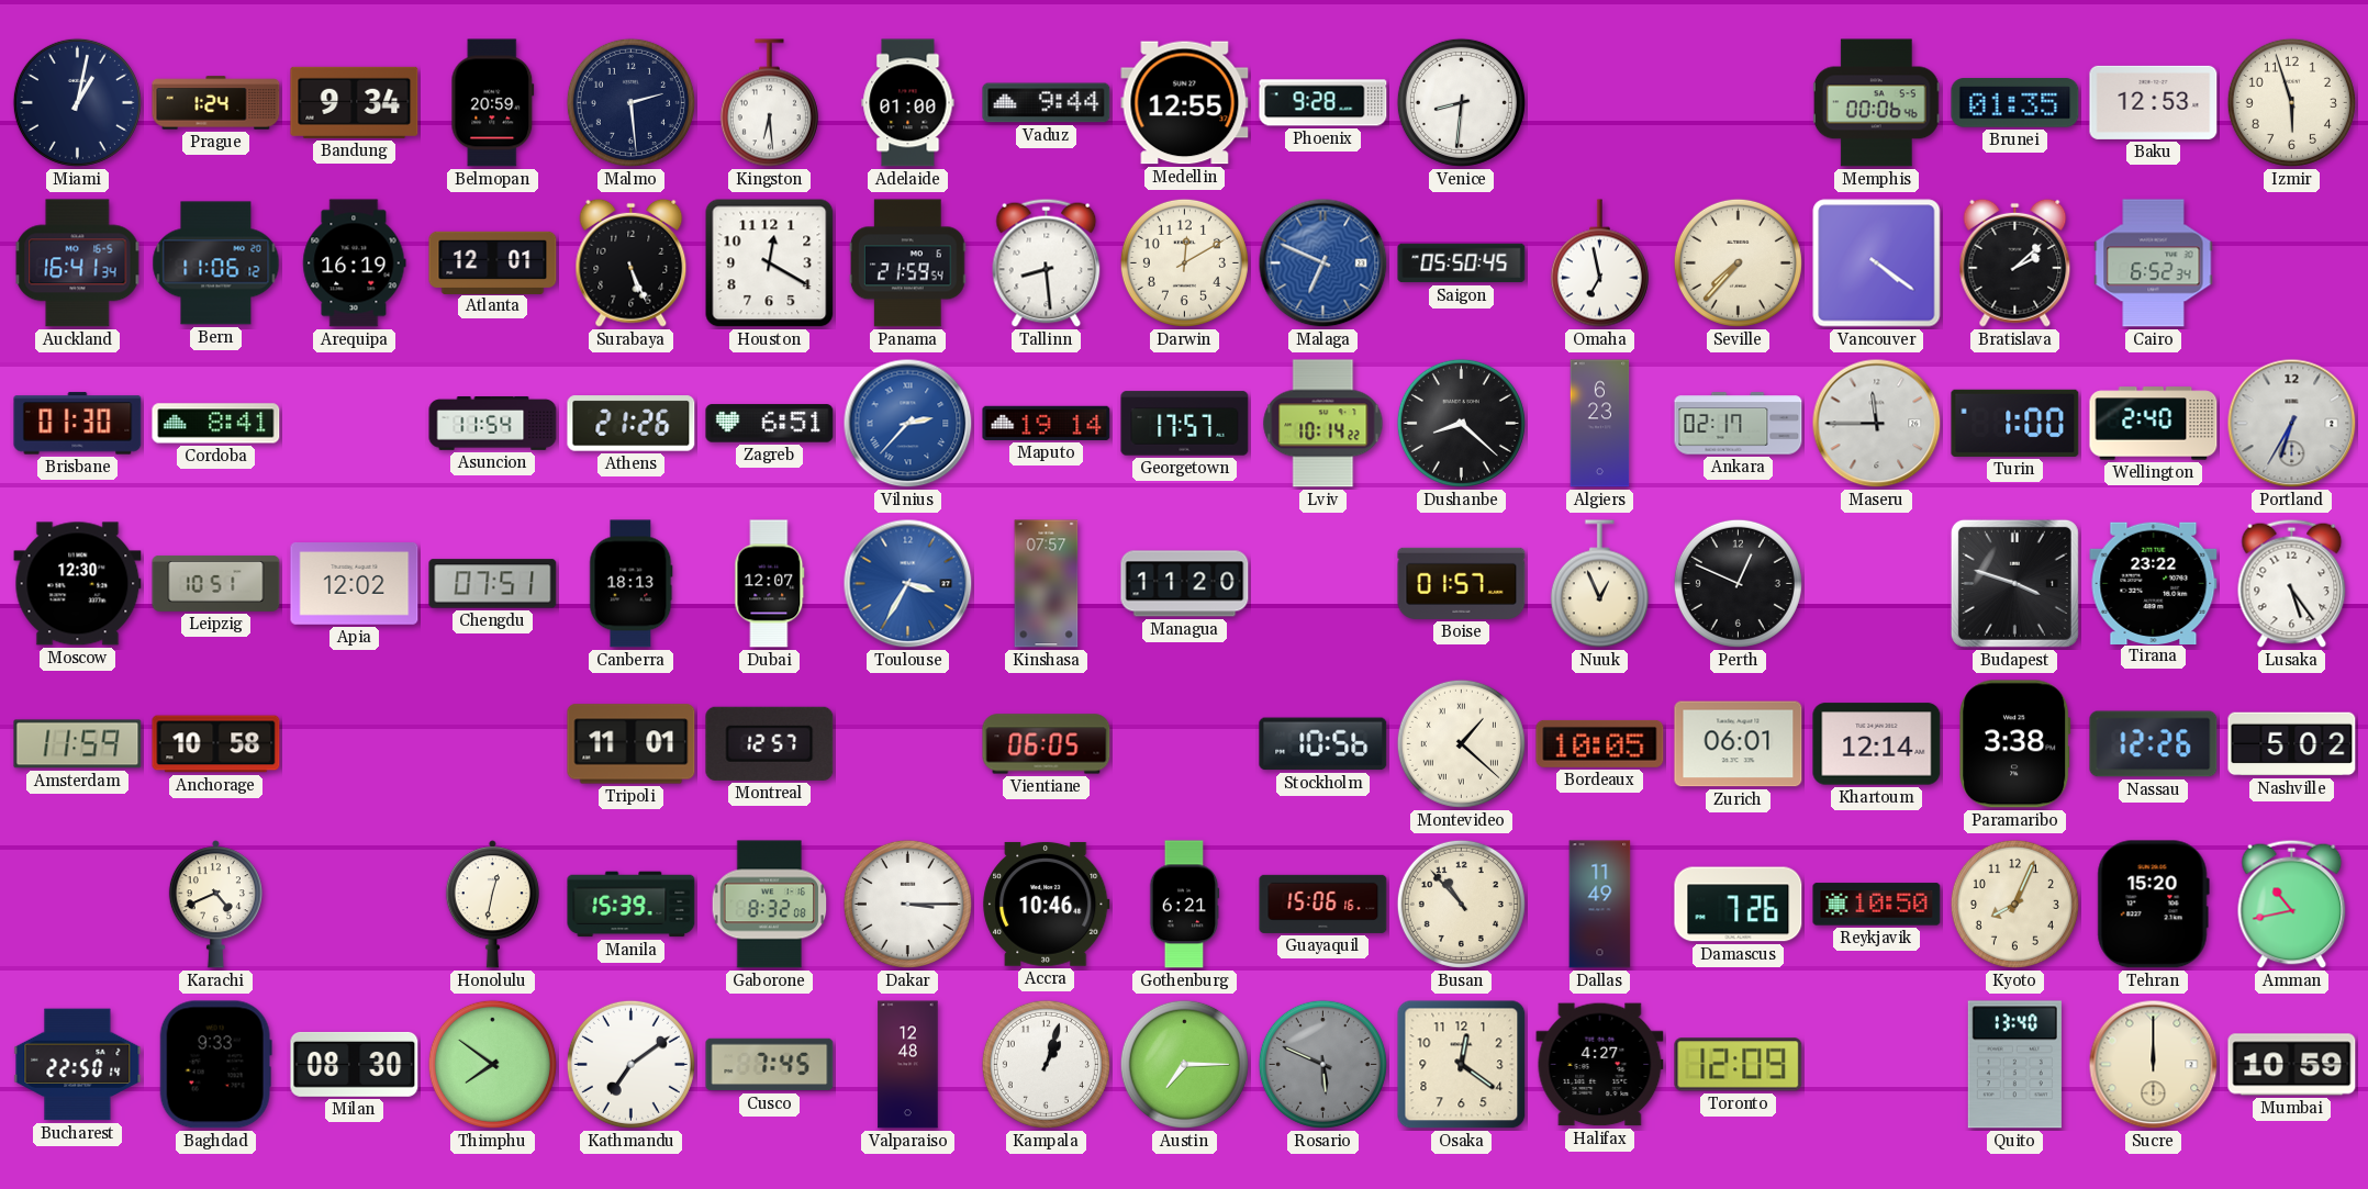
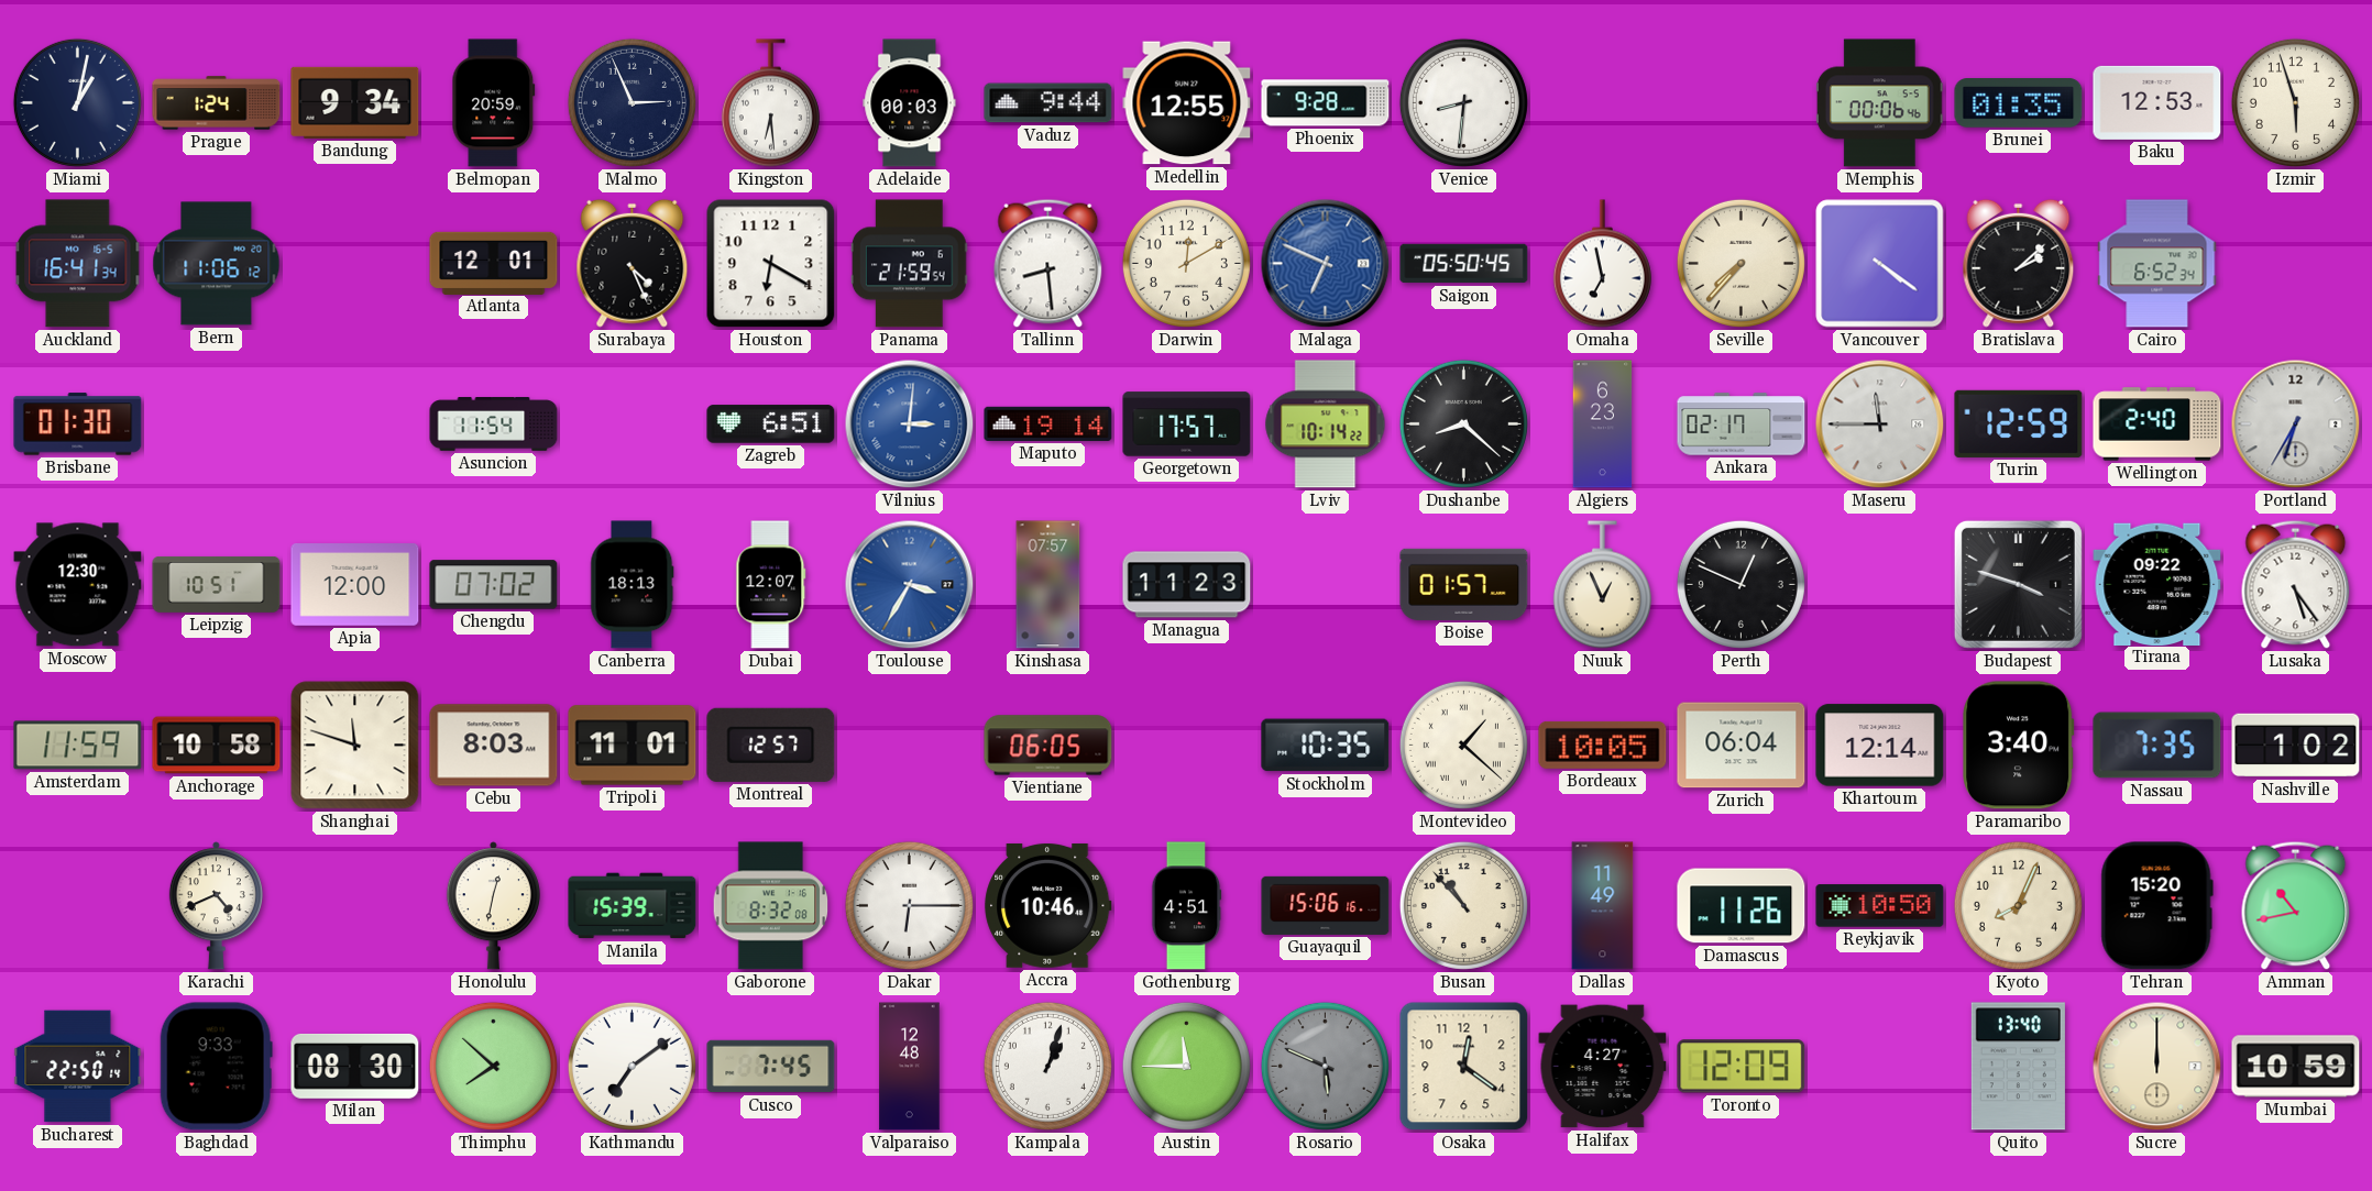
Malmo: 2:29 -> 2:56
Adelaide: 01:00 -> 00:03
Arequipa: 16:19 -> none
Surabaya: 5:26 -> 4:26
Houston: 12:20 -> 6:20
Cordoba: 8:41 -> none
Athens: 21:26 -> none
Vilnius: 2:37 -> 3:01
Turin: 1:00 -> 12:59
Apia: 12:02 -> 12:00
Chengdu: 07:51 -> 07:02
Managua: 11:20 -> 11:23
Tirana: 23:22 -> 09:22
Shanghai: none -> 11:48
Cebu: none -> 8:03
Stockholm: 10:56 -> 10:35
Zurich: 06:01 -> 06:04
Paramaribo: 3:38 -> 3:40
Nassau: 12:26 -> 7:35
Nashville: 5:02 -> 1:02
Dakar: 3:15 -> 6:15
Gothenburg: 6:21 -> 4:51
Damascus: 7:26 -> 11:26
Thimphu: 7:51 -> 7:52
Austin: 7:15 -> 11:45
